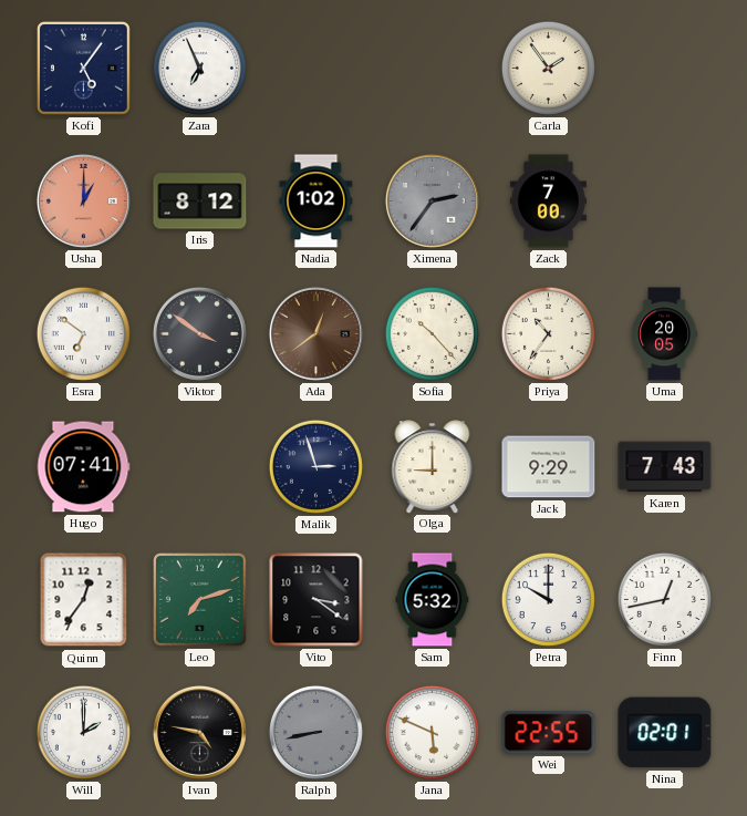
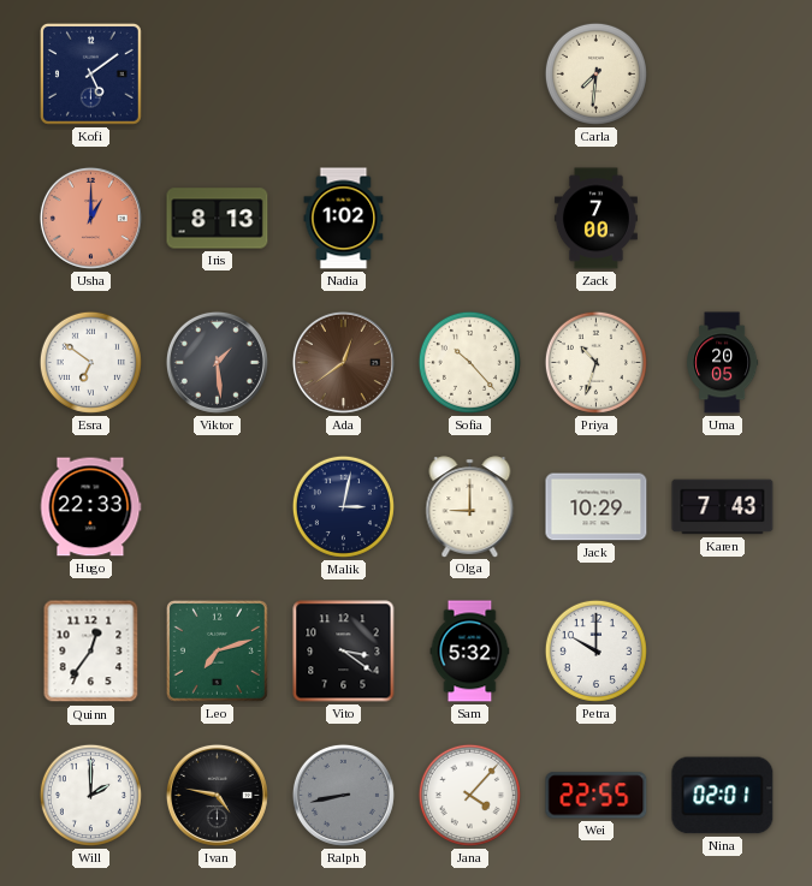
Kofi: 5:06 -> 5:09
Zara: 6:56 -> none
Carla: 1:54 -> 7:31
Iris: 8:12 -> 8:13
Ximena: 2:36 -> none
Viktor: 3:51 -> 1:29
Priya: 10:36 -> 10:33
Hugo: 07:41 -> 22:33
Malik: 2:57 -> 3:02
Jack: 9:29 -> 10:29
Finn: 12:43 -> none
Jana: 5:49 -> 4:07
